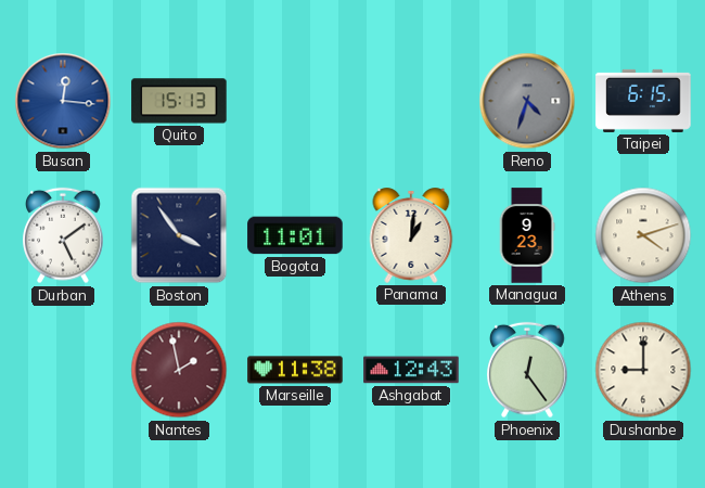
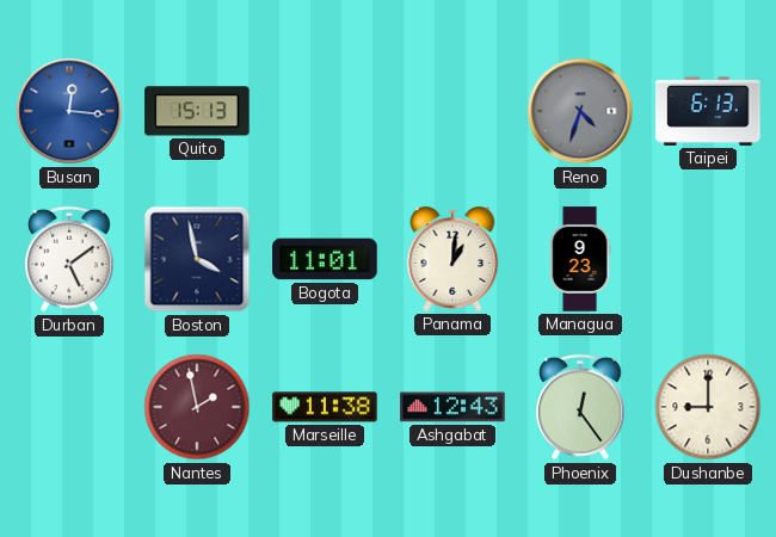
Taipei: 6:15 -> 6:13
Boston: 3:54 -> 3:58
Athens: 4:12 -> none
